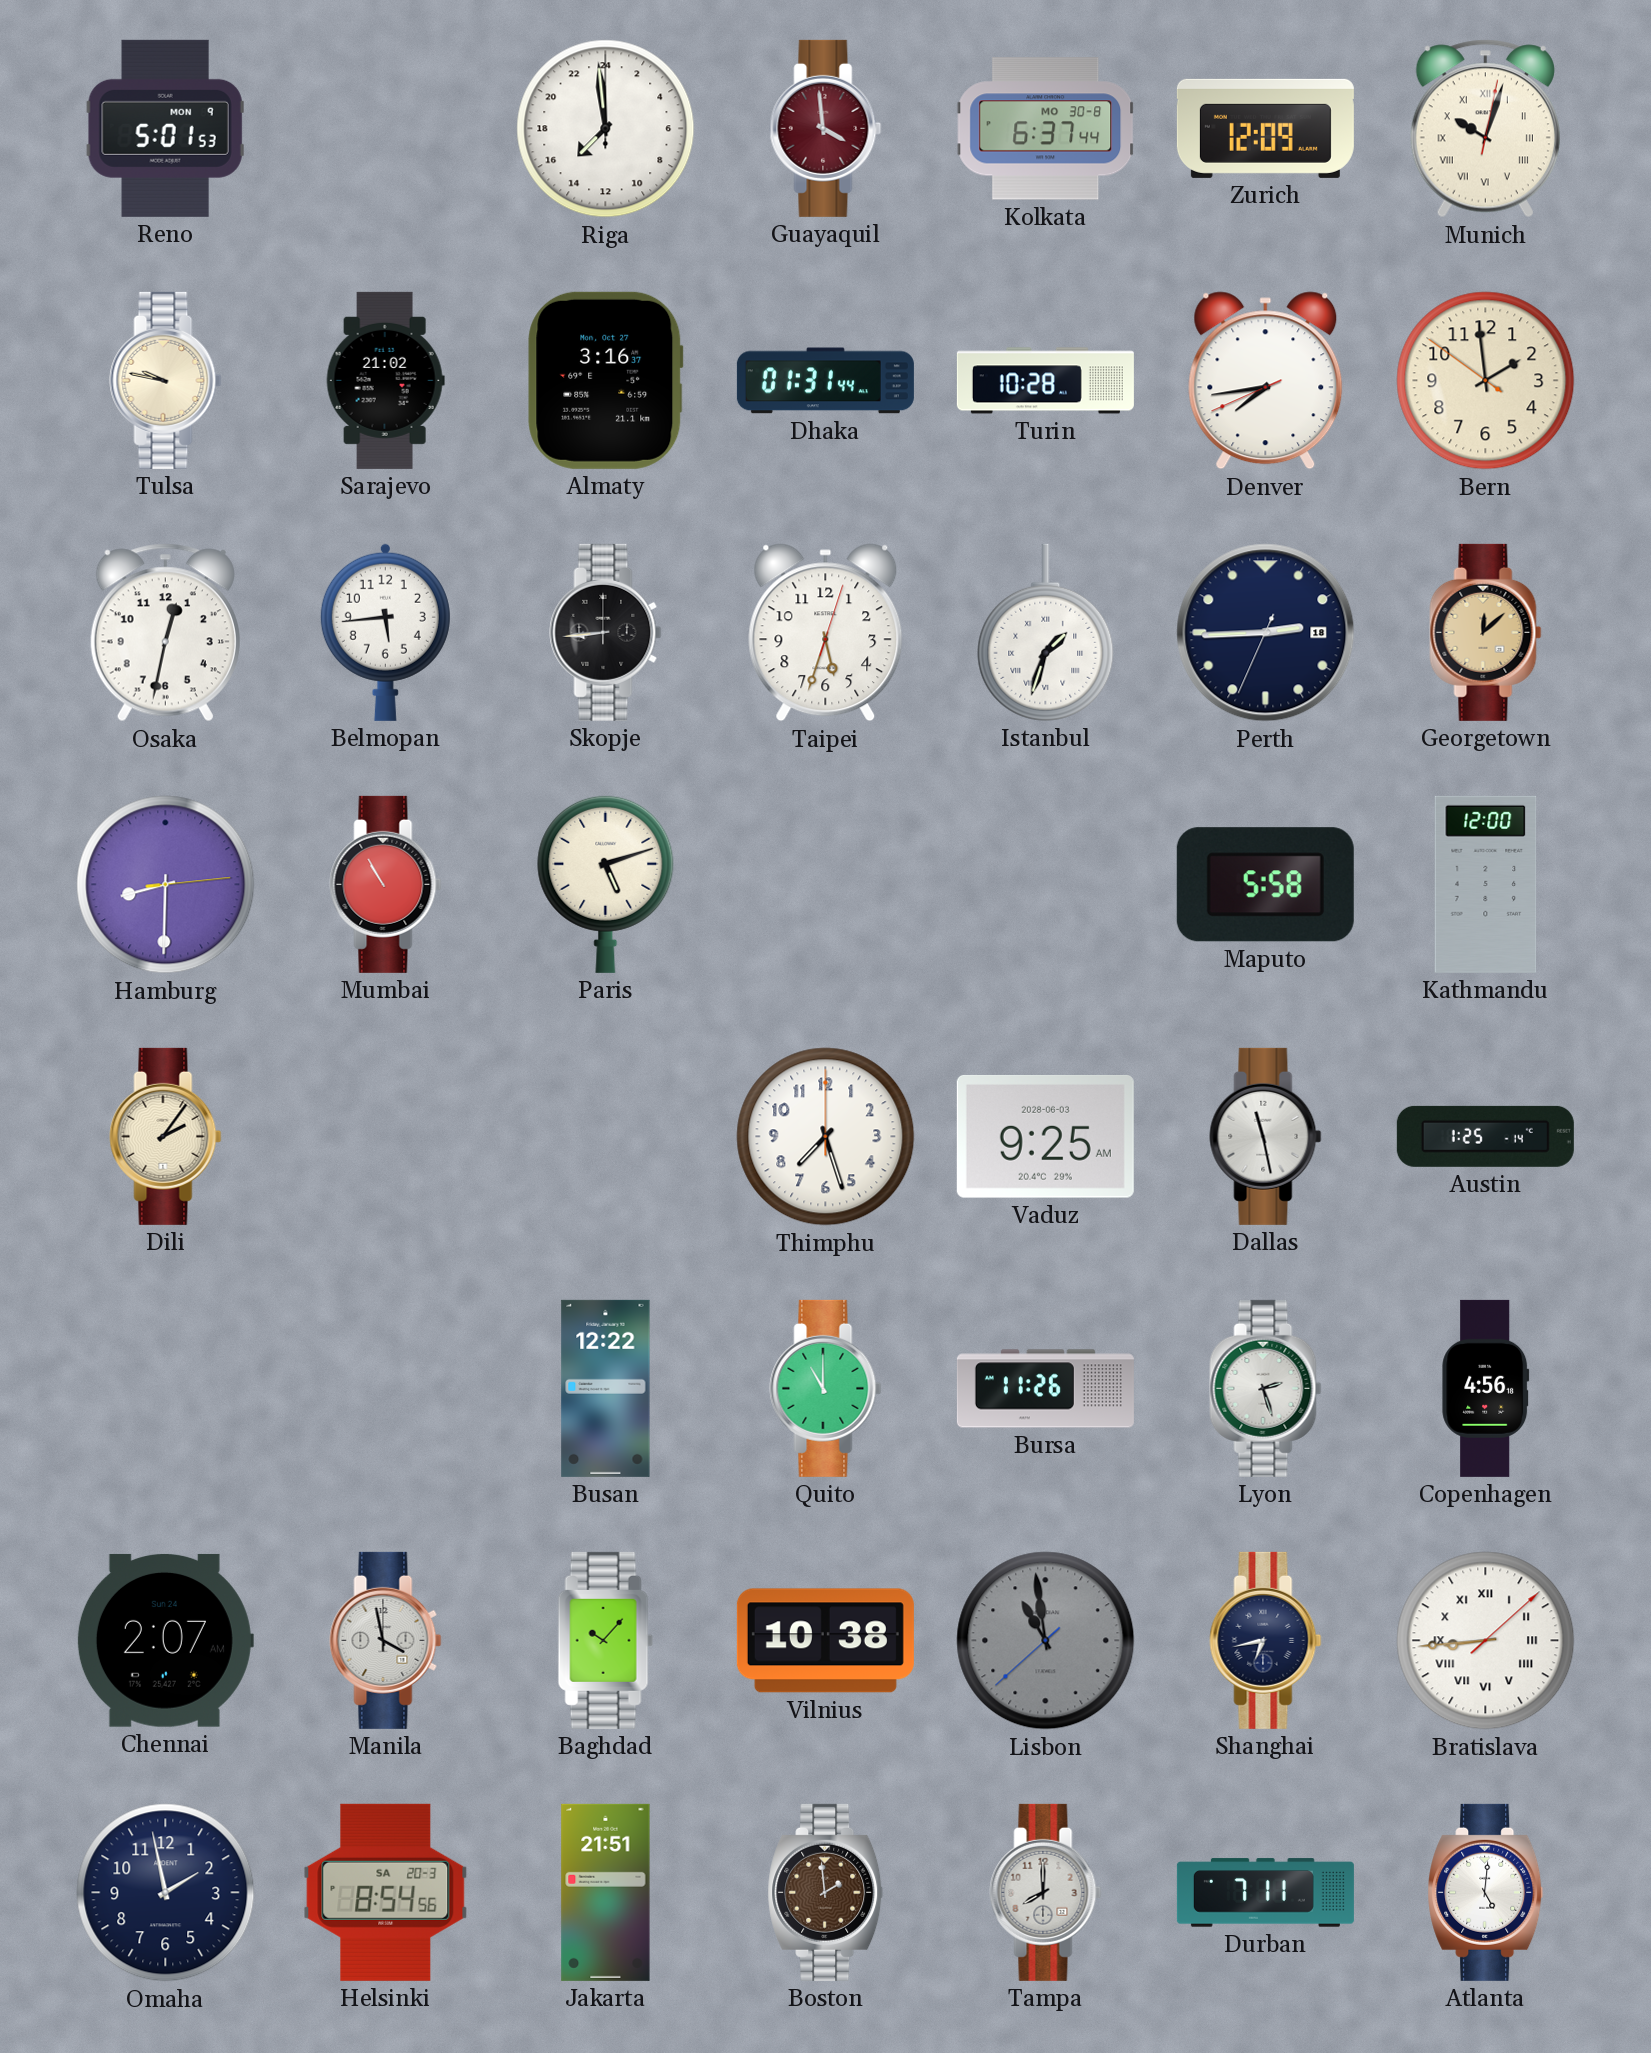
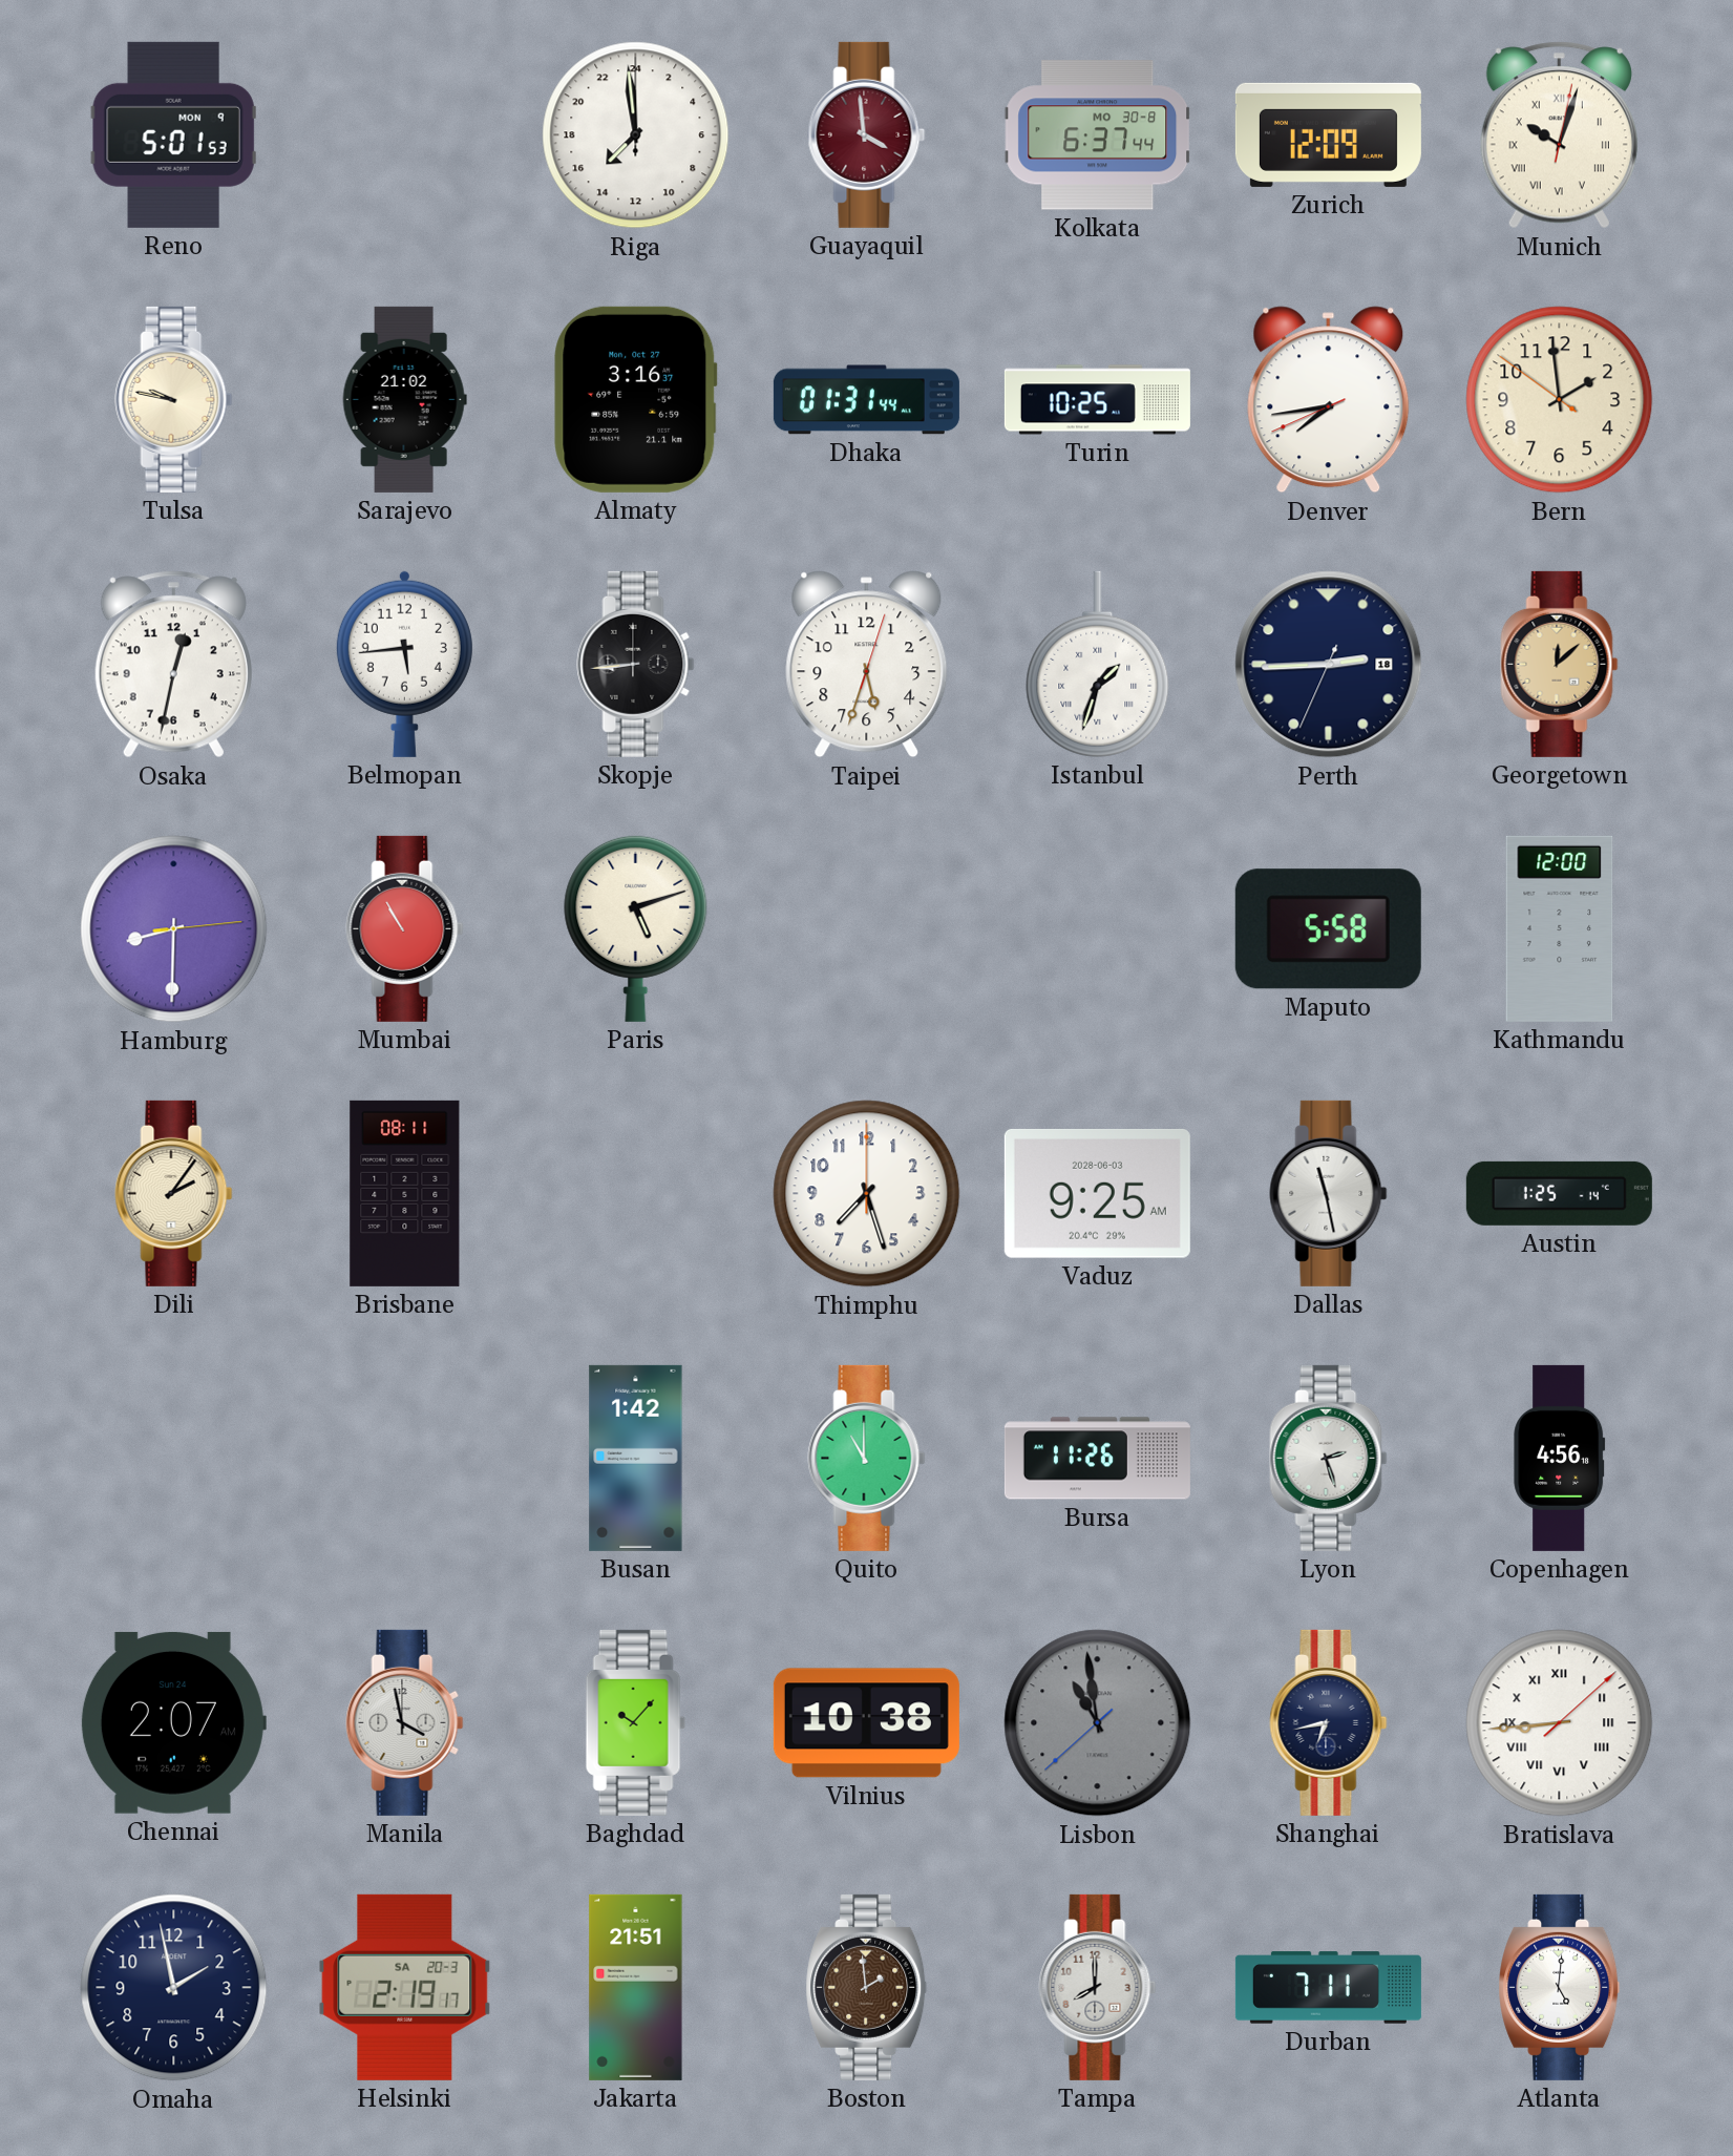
Turin: 10:28 -> 10:25
Brisbane: none -> 08:11
Busan: 12:22 -> 1:42
Helsinki: 8:54 -> 2:19
